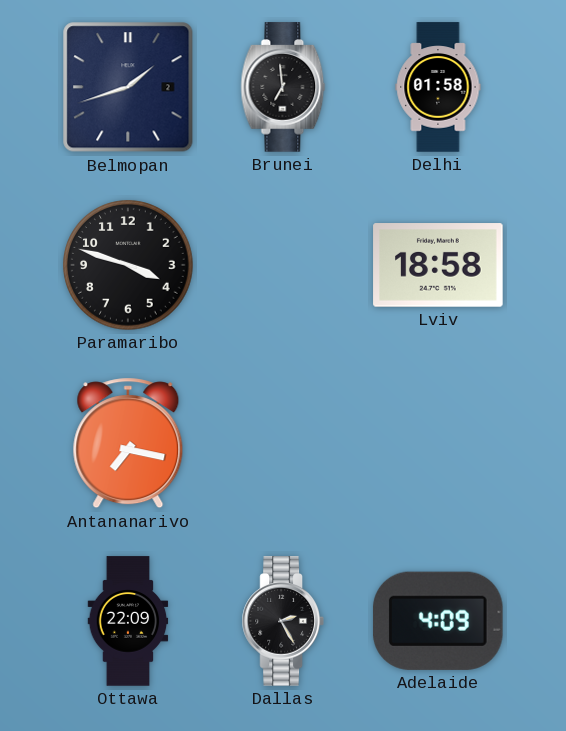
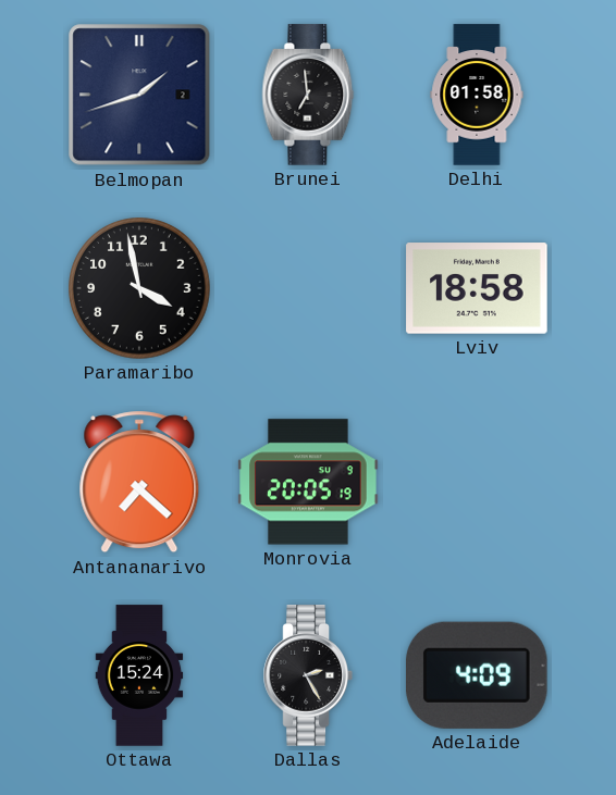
Paramaribo: 3:48 -> 3:58
Antananarivo: 7:17 -> 7:22
Monrovia: none -> 20:05
Ottawa: 22:09 -> 15:24
